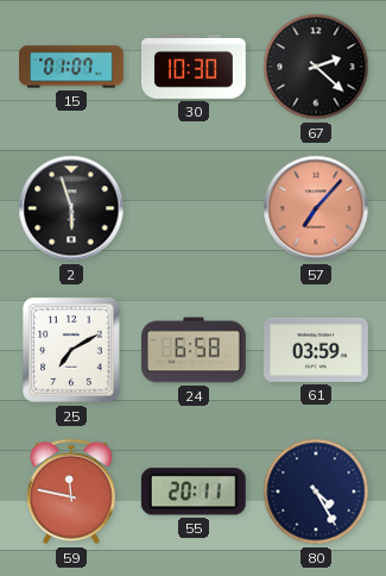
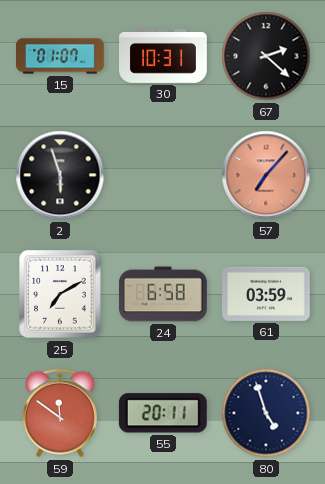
30: 10:30 -> 10:31
59: 11:47 -> 11:51
80: 4:25 -> 4:57
